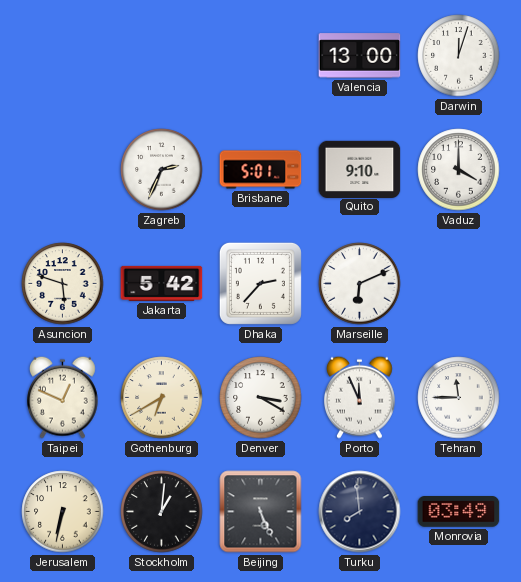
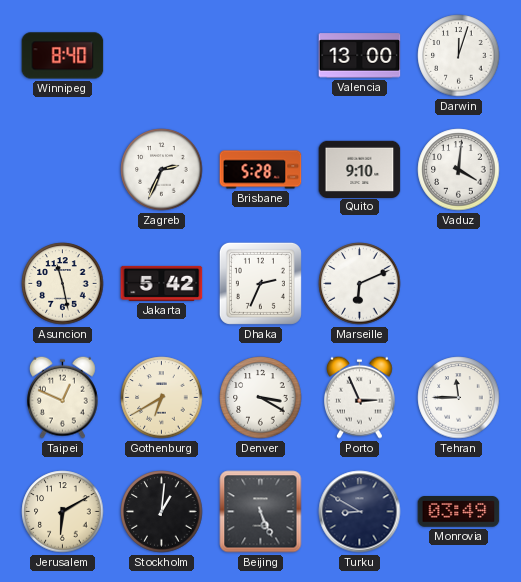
Winnipeg: none -> 8:40
Brisbane: 5:01 -> 5:28
Vaduz: 4:00 -> 4:01
Asuncion: 5:48 -> 11:28
Dhaka: 2:37 -> 2:34
Porto: 11:56 -> 2:56
Jerusalem: 6:32 -> 6:10
Turku: 7:59 -> 8:50
